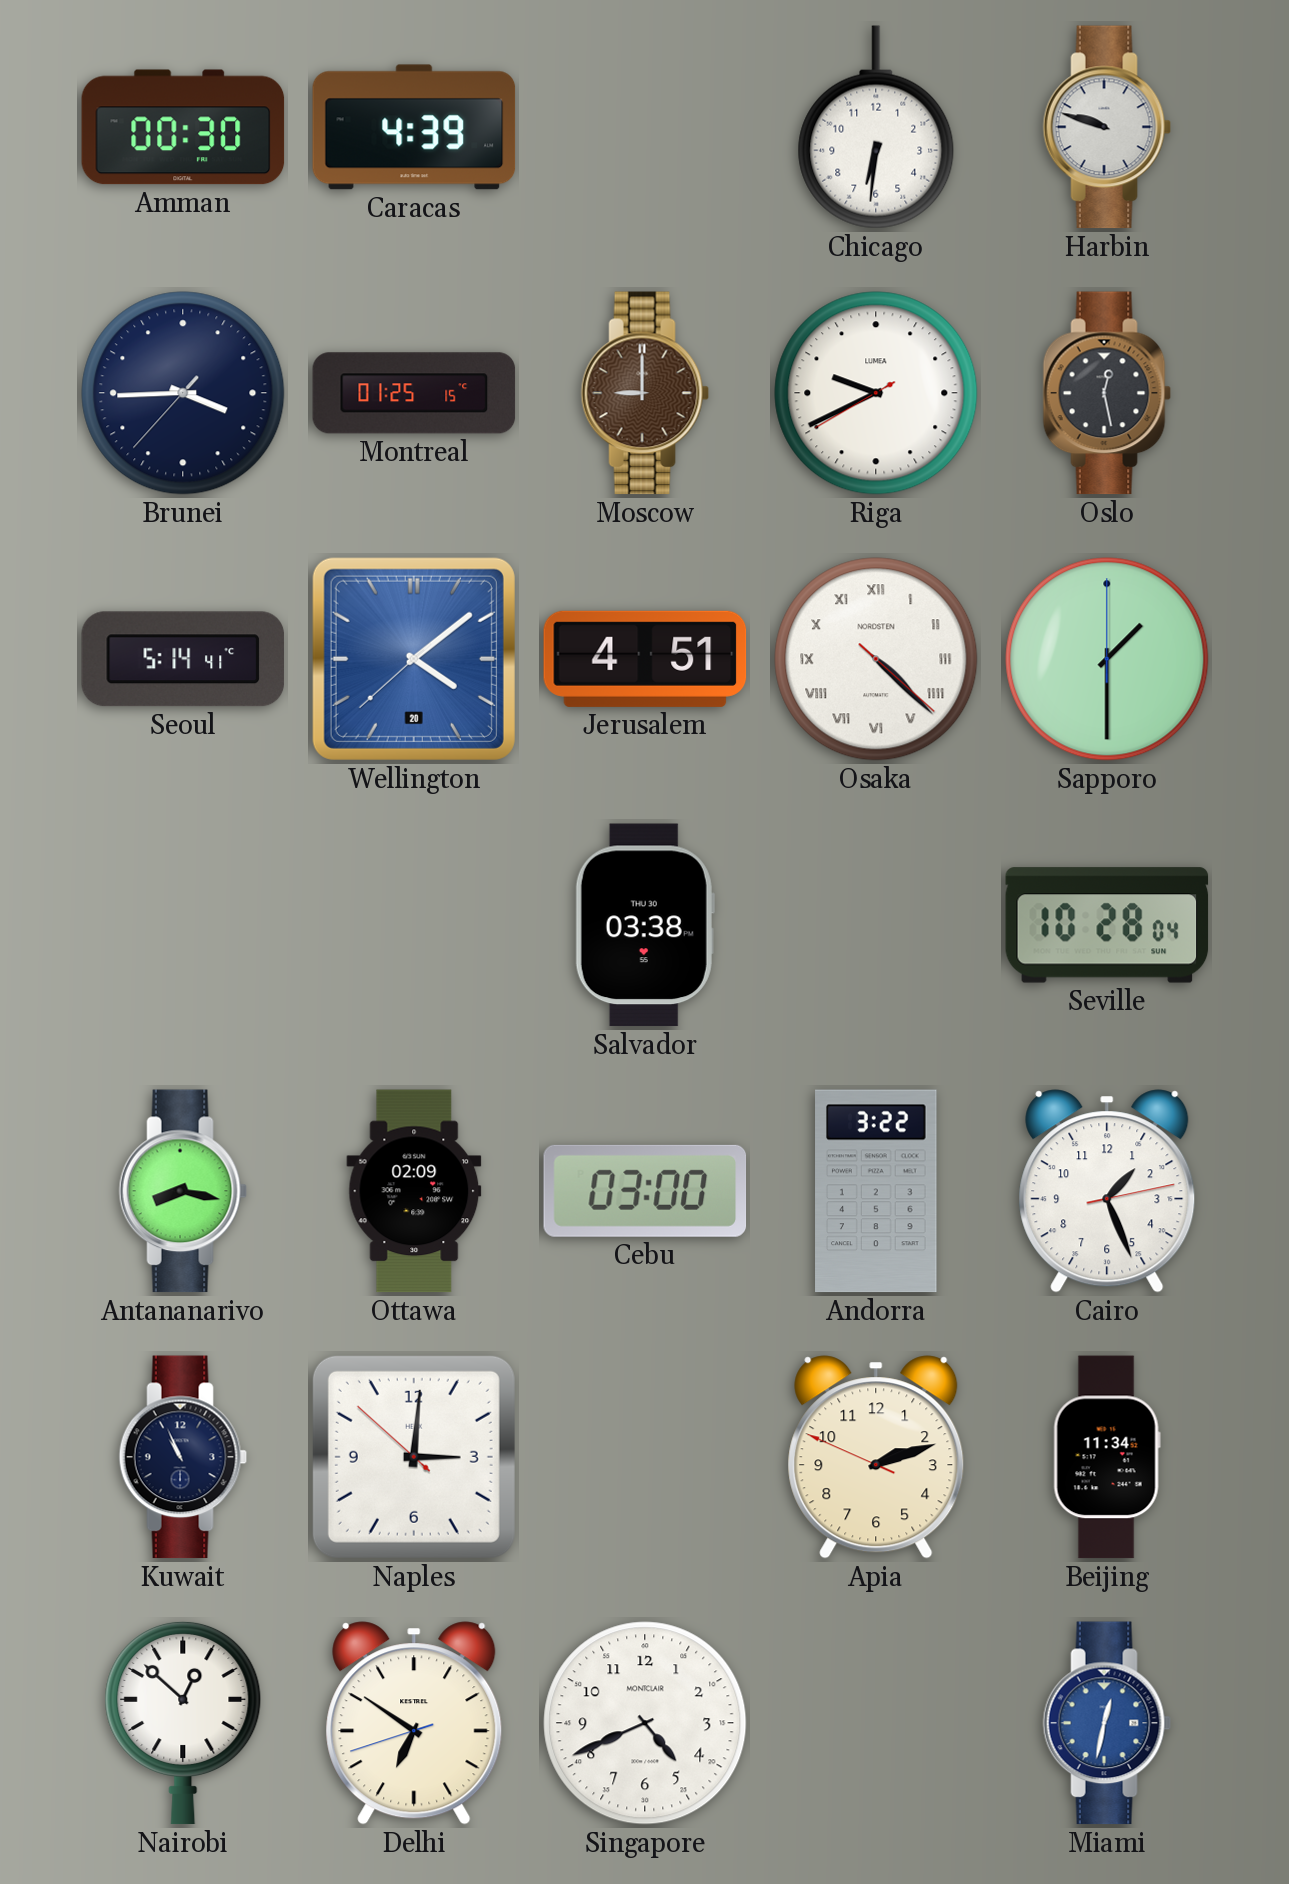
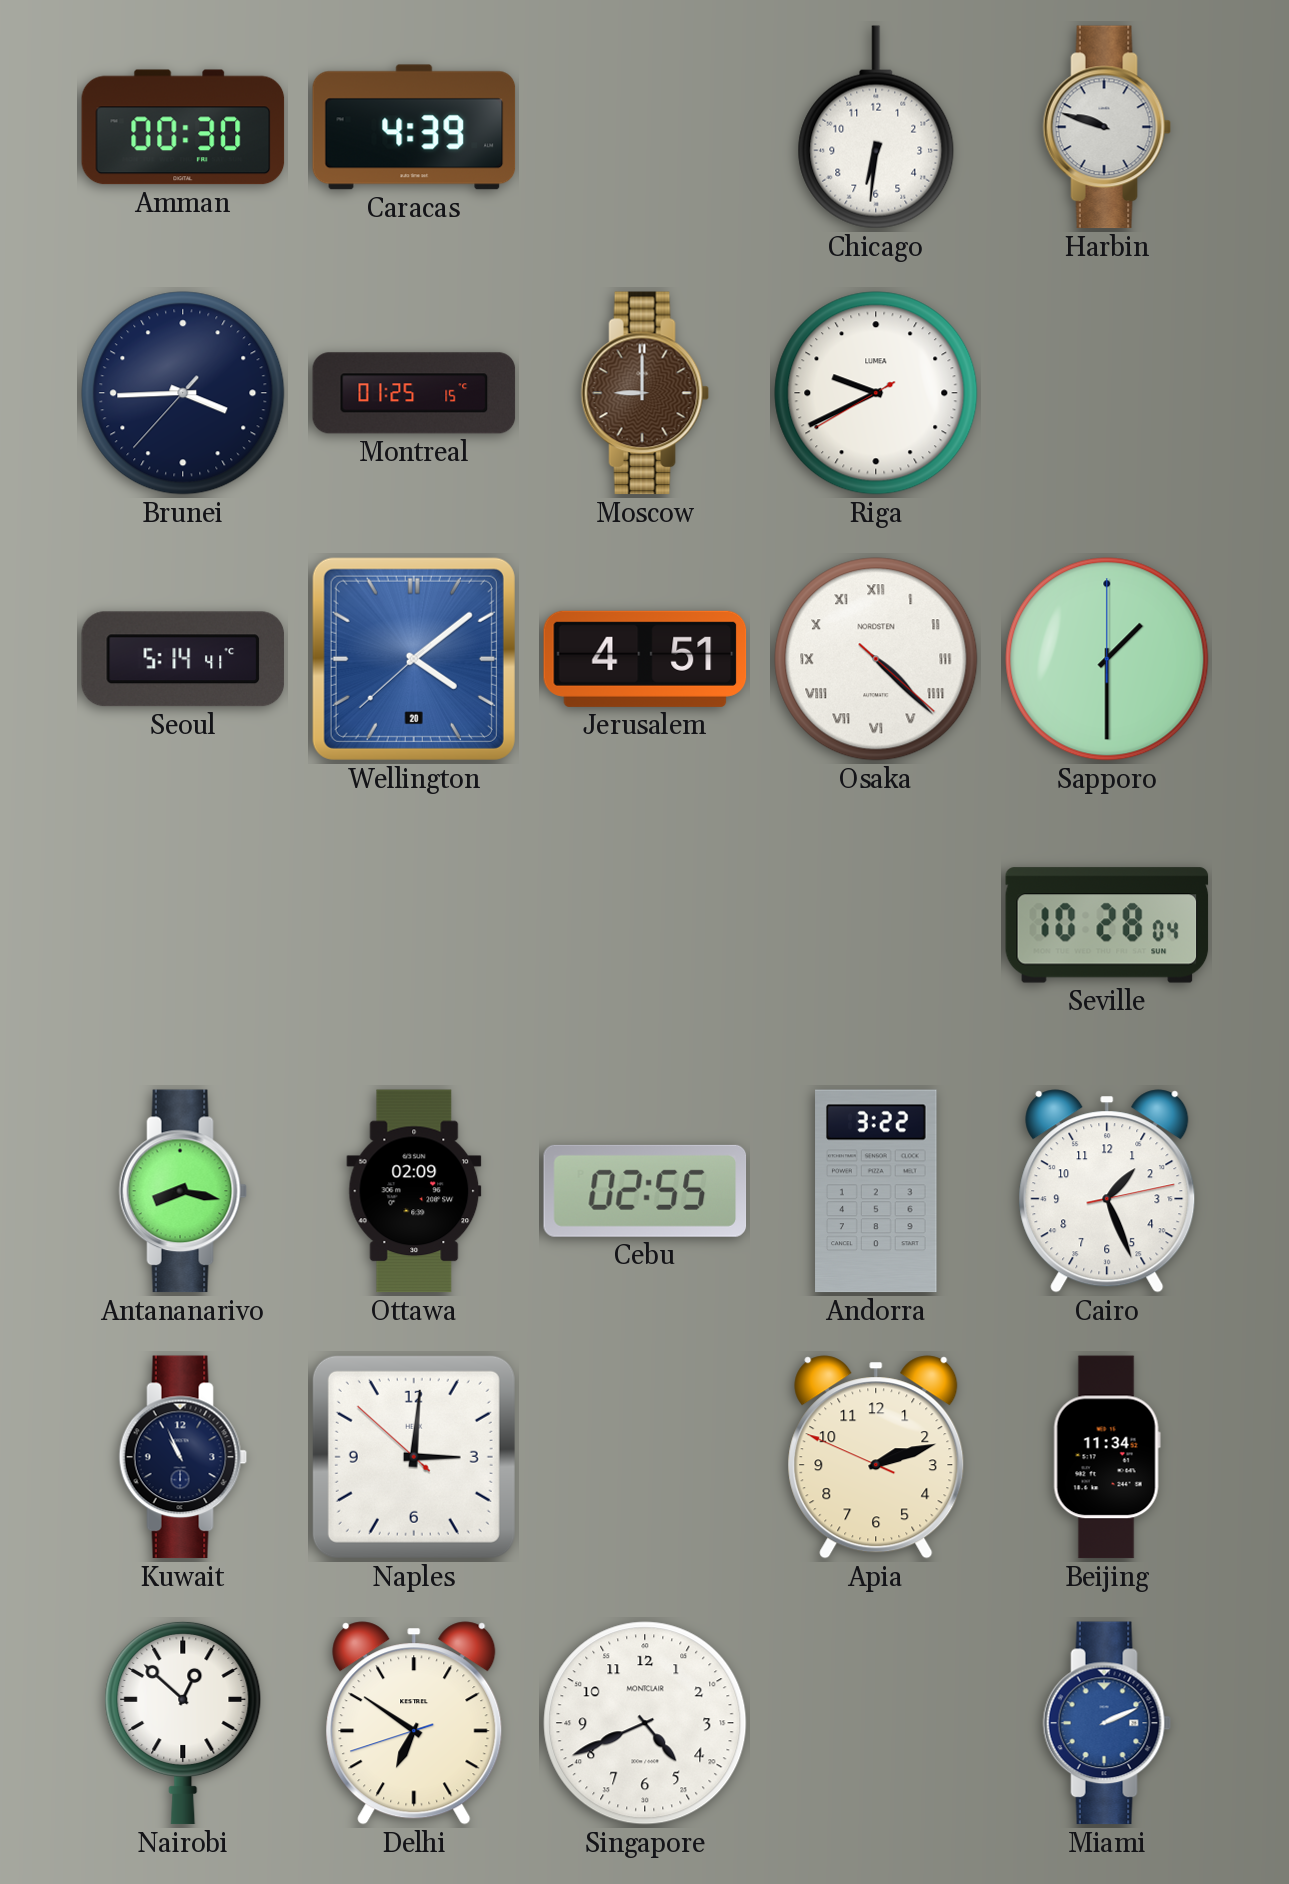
Oslo: 12:28 -> none
Salvador: 03:38 -> none
Cebu: 03:00 -> 02:55
Miami: 12:32 -> 2:11
